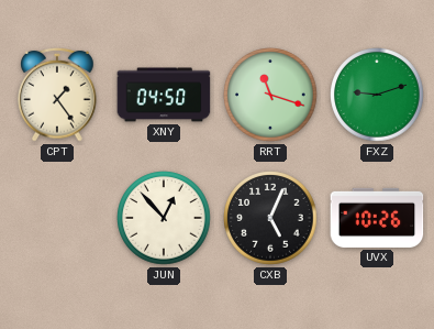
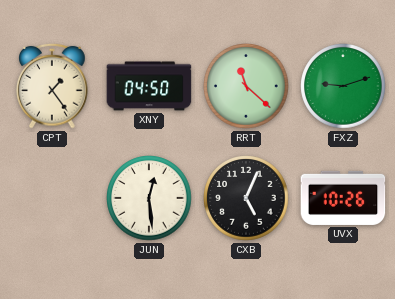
RRT: 11:18 -> 11:22
JUN: 12:53 -> 12:29
